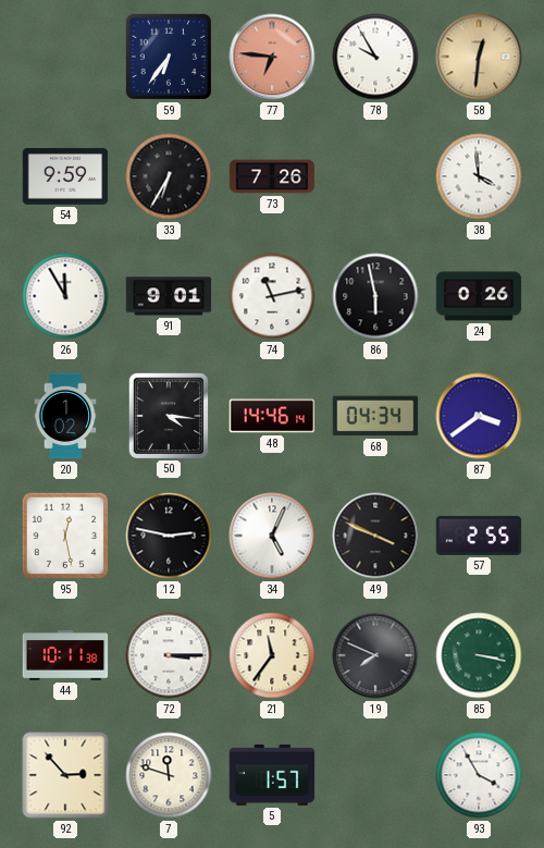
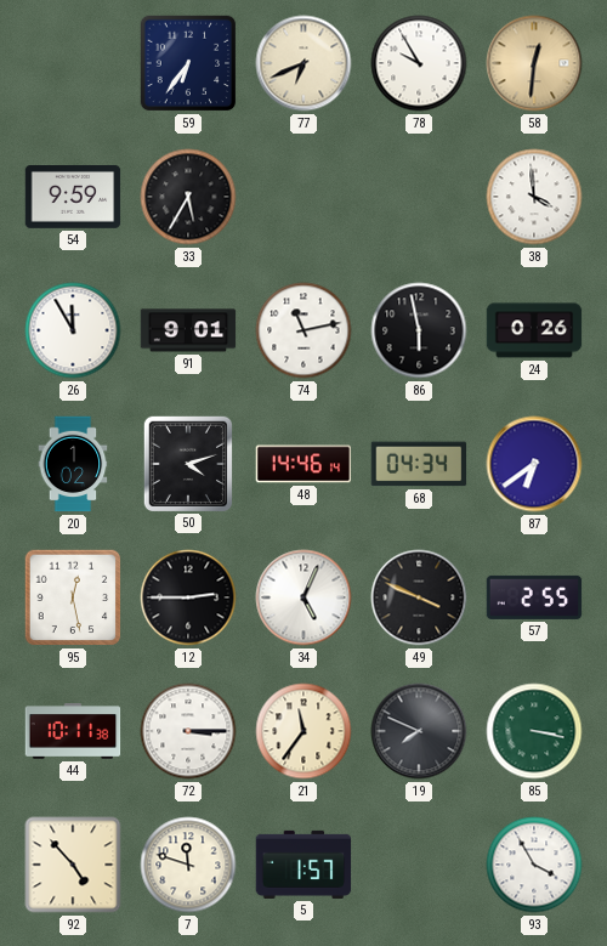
77: 6:46 -> 6:41
77 dial: salmon -> cream
33: 6:35 -> 5:35
73: 7:26 -> none
50: 4:16 -> 4:12
87: 3:39 -> 6:39
12: 2:47 -> 2:45
92: 2:53 -> 4:53
